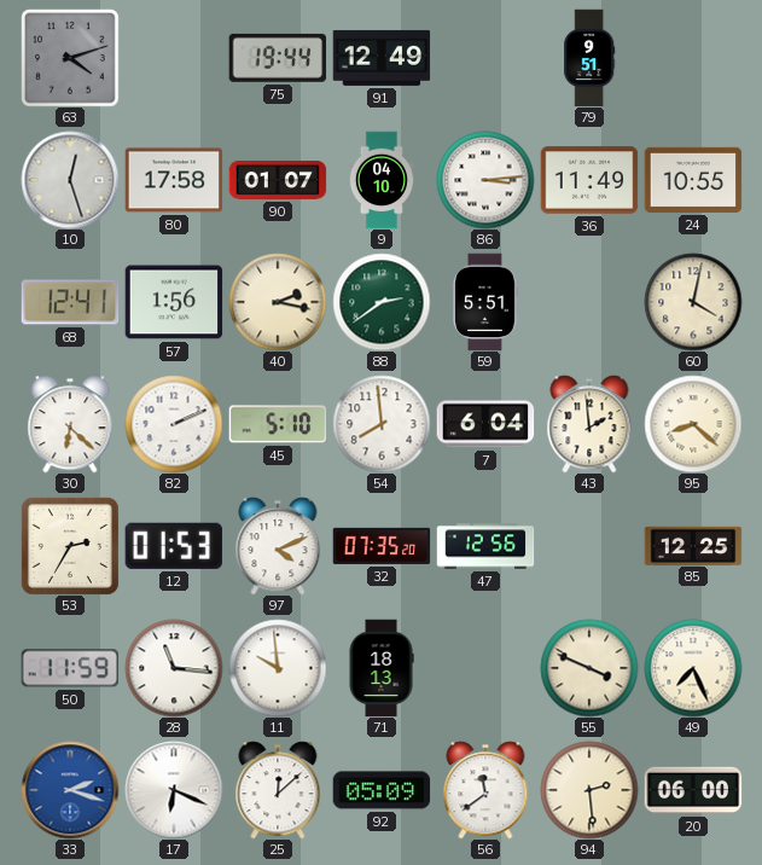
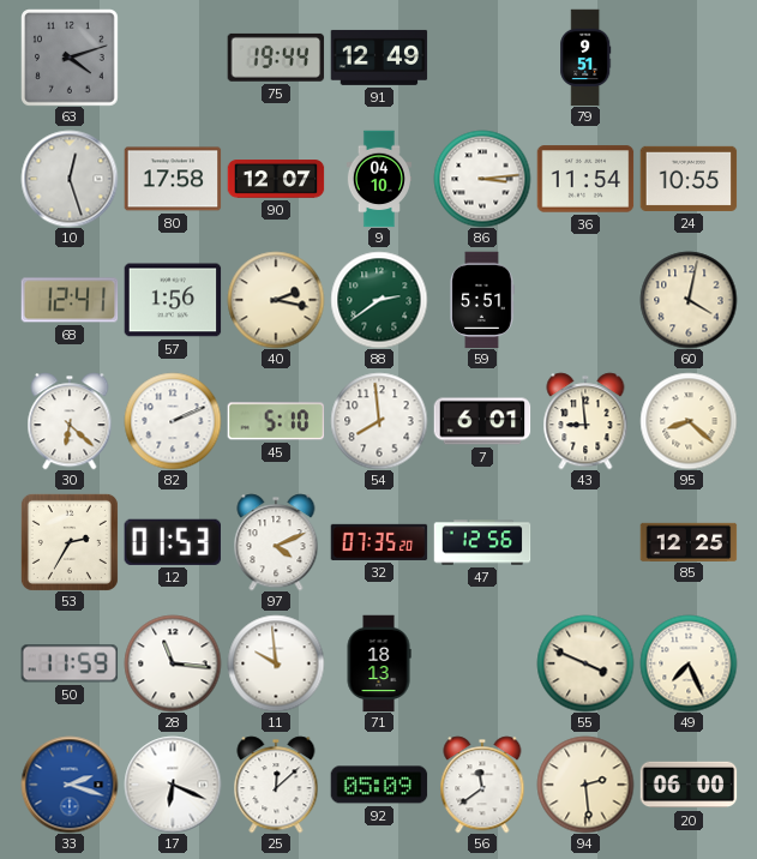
90: 01:07 -> 12:07
36: 11:49 -> 11:54
7: 6:04 -> 6:01
43: 1:59 -> 8:59
